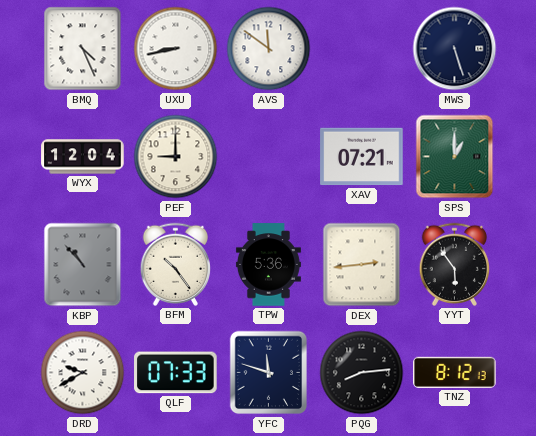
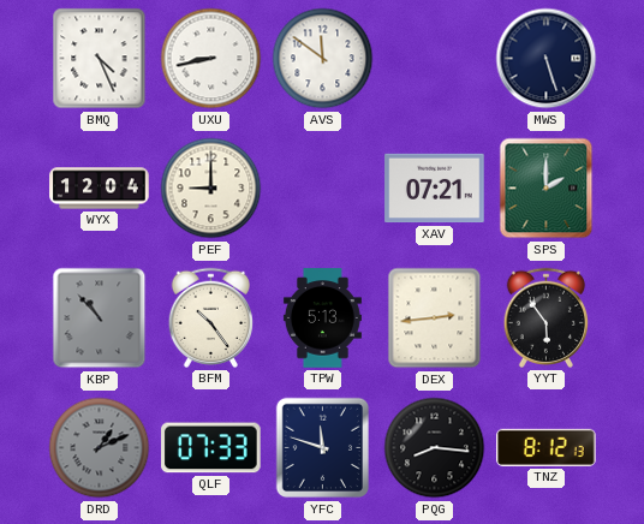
SPS: 1:00 -> 2:00
TPW: 5:36 -> 5:13
DRD: 9:40 -> 1:11
DRD dial: white -> grey
PQG: 8:14 -> 8:16
